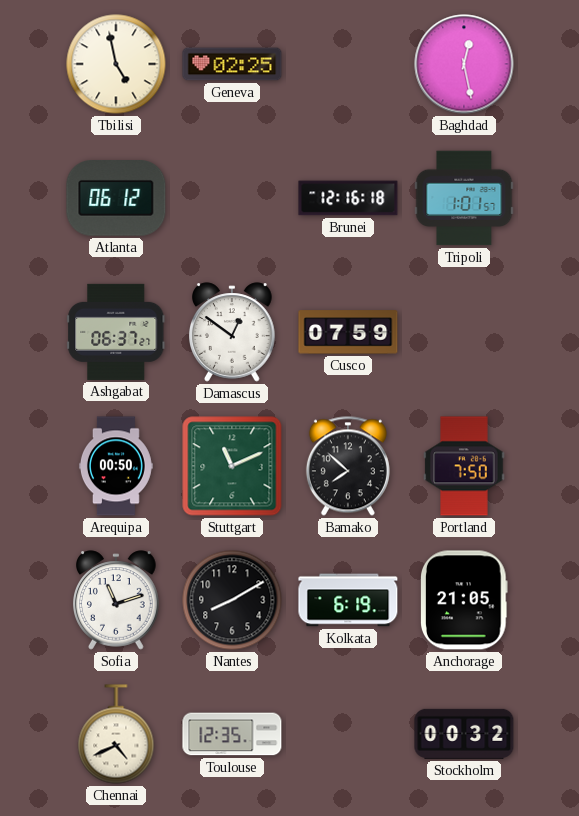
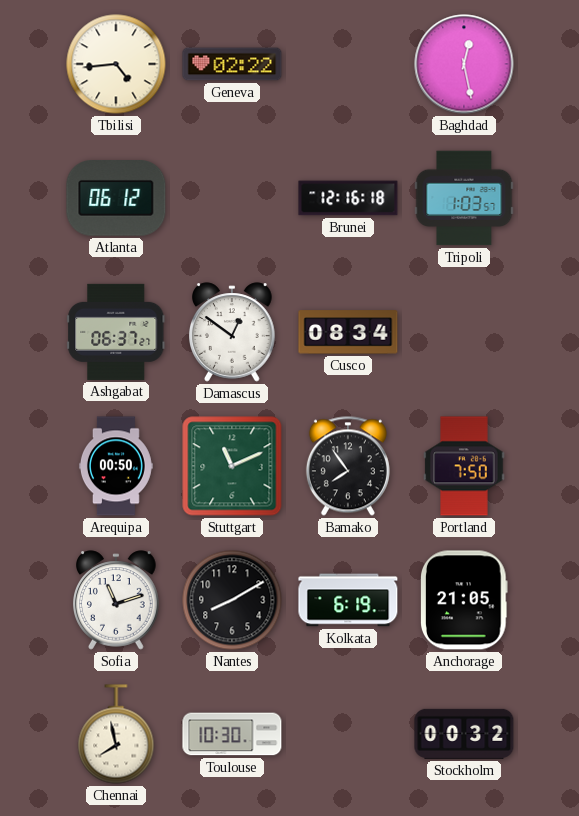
Tbilisi: 4:58 -> 4:44
Geneva: 02:25 -> 02:22
Tripoli: 1:01 -> 1:03
Cusco: 07:59 -> 08:34
Bamako: 7:52 -> 7:54
Chennai: 4:41 -> 7:58
Toulouse: 12:35 -> 10:30
